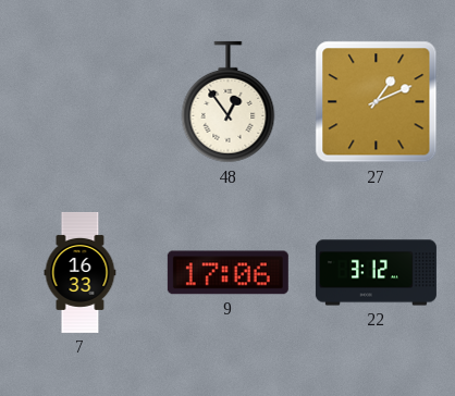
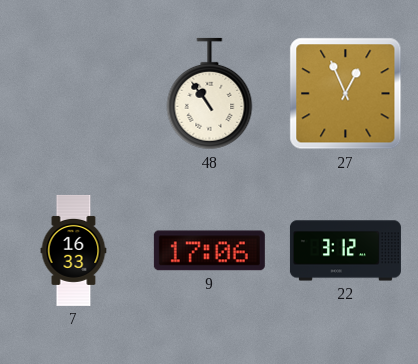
48: 12:54 -> 10:54
27: 1:11 -> 12:56
